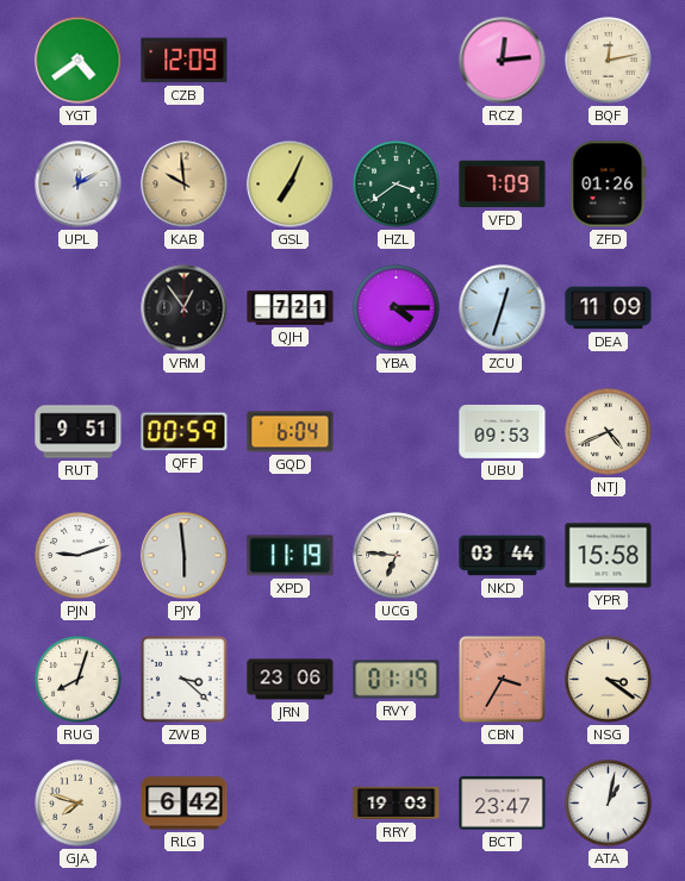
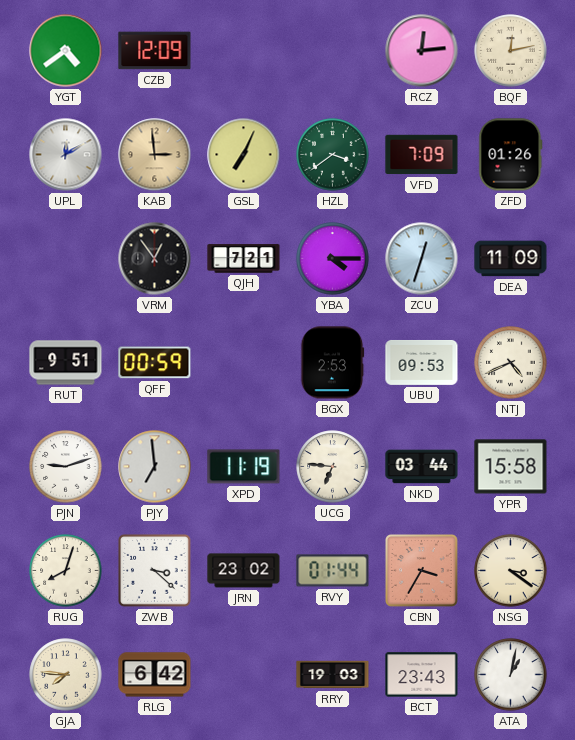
KAB: 9:59 -> 2:59
GQD: 6:04 -> none
BGX: none -> 2:53
PJY: 5:59 -> 6:59
JRN: 23:06 -> 23:02
RVY: 01:19 -> 01:44
GJA: 7:48 -> 7:46
BCT: 23:47 -> 23:43
